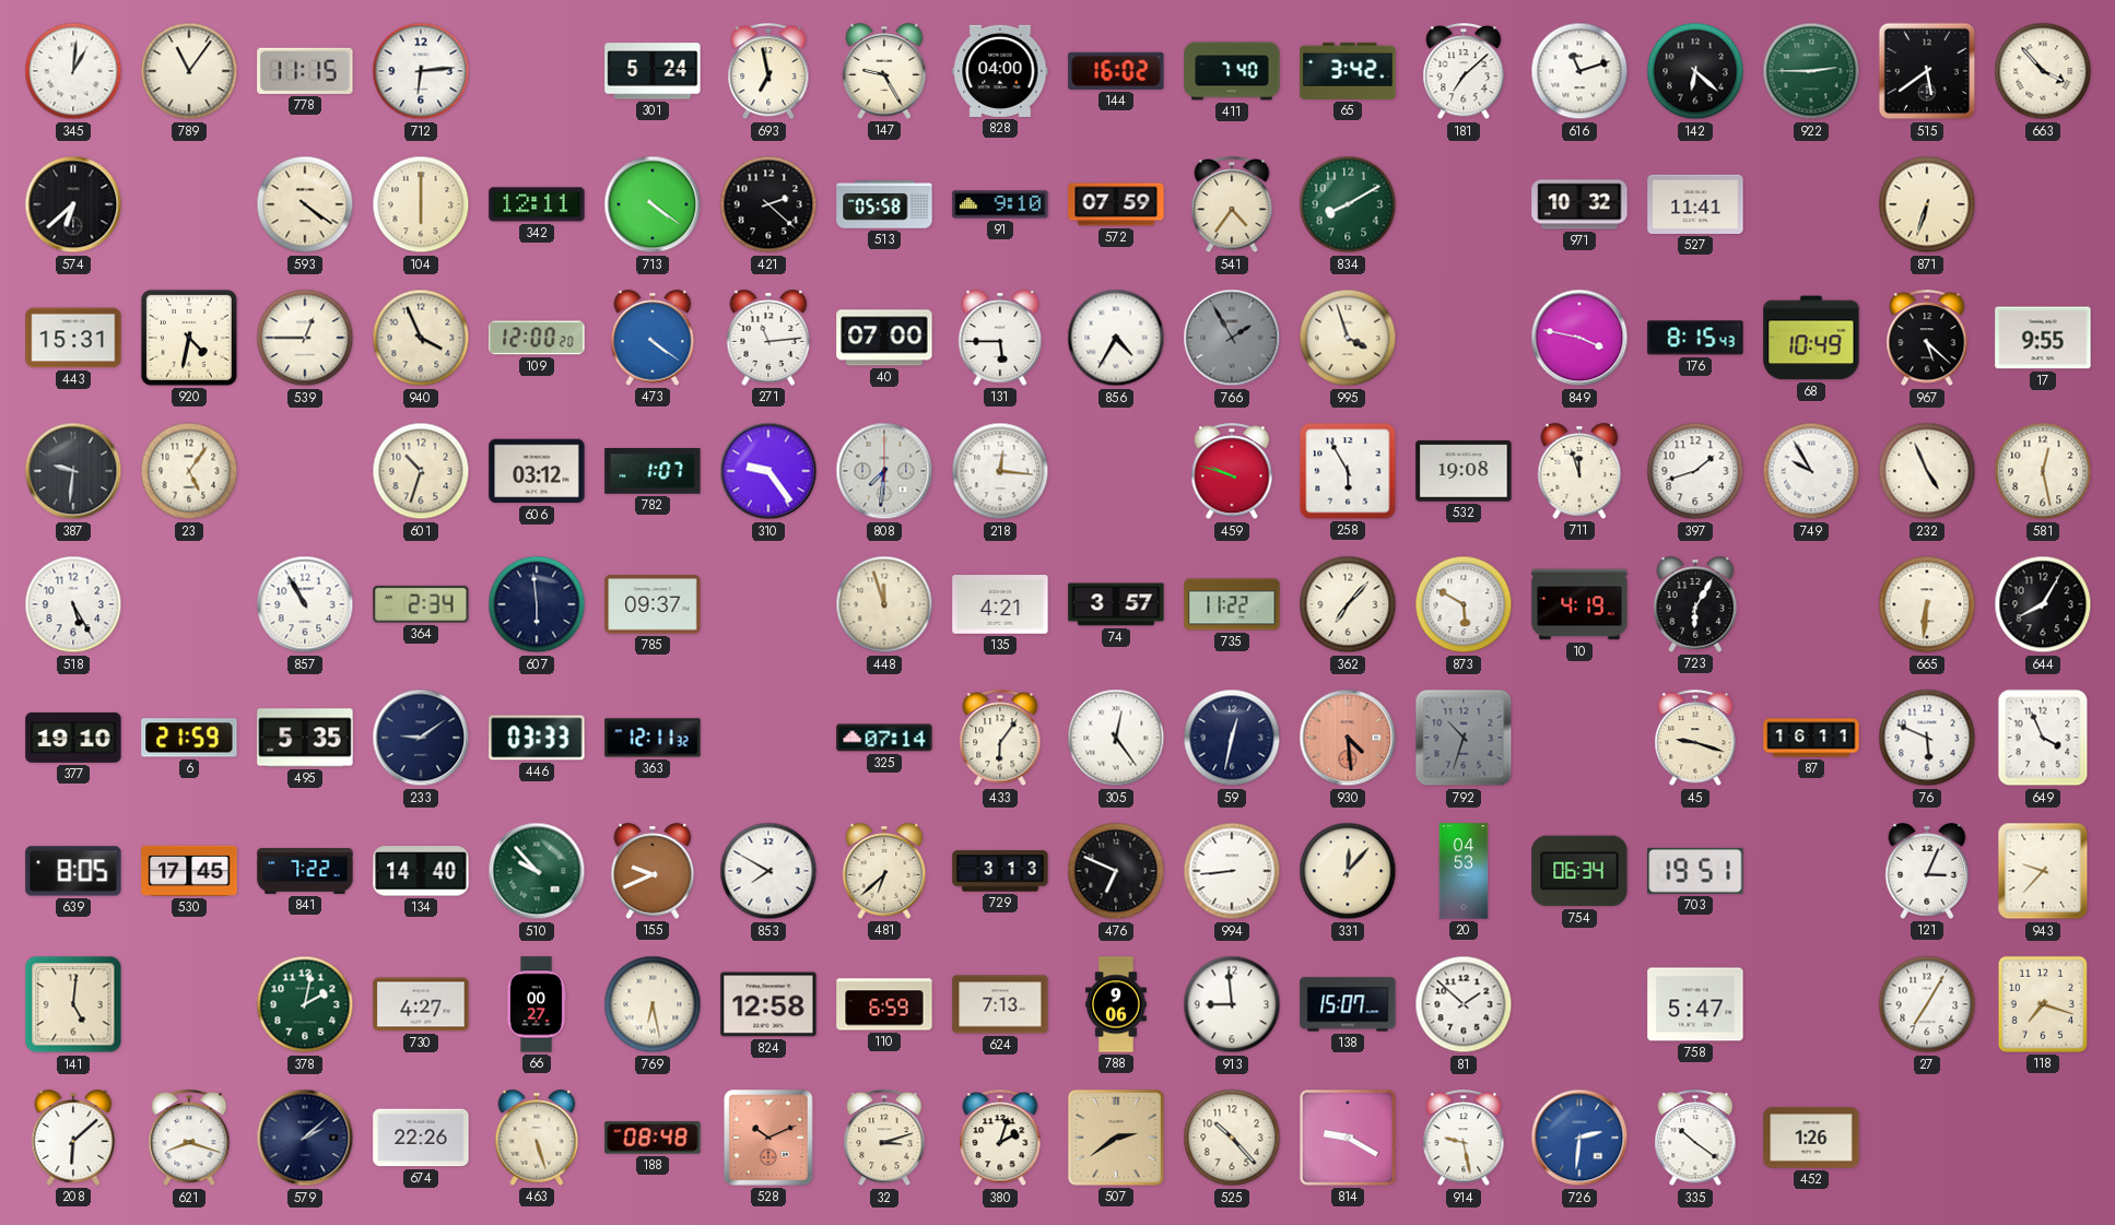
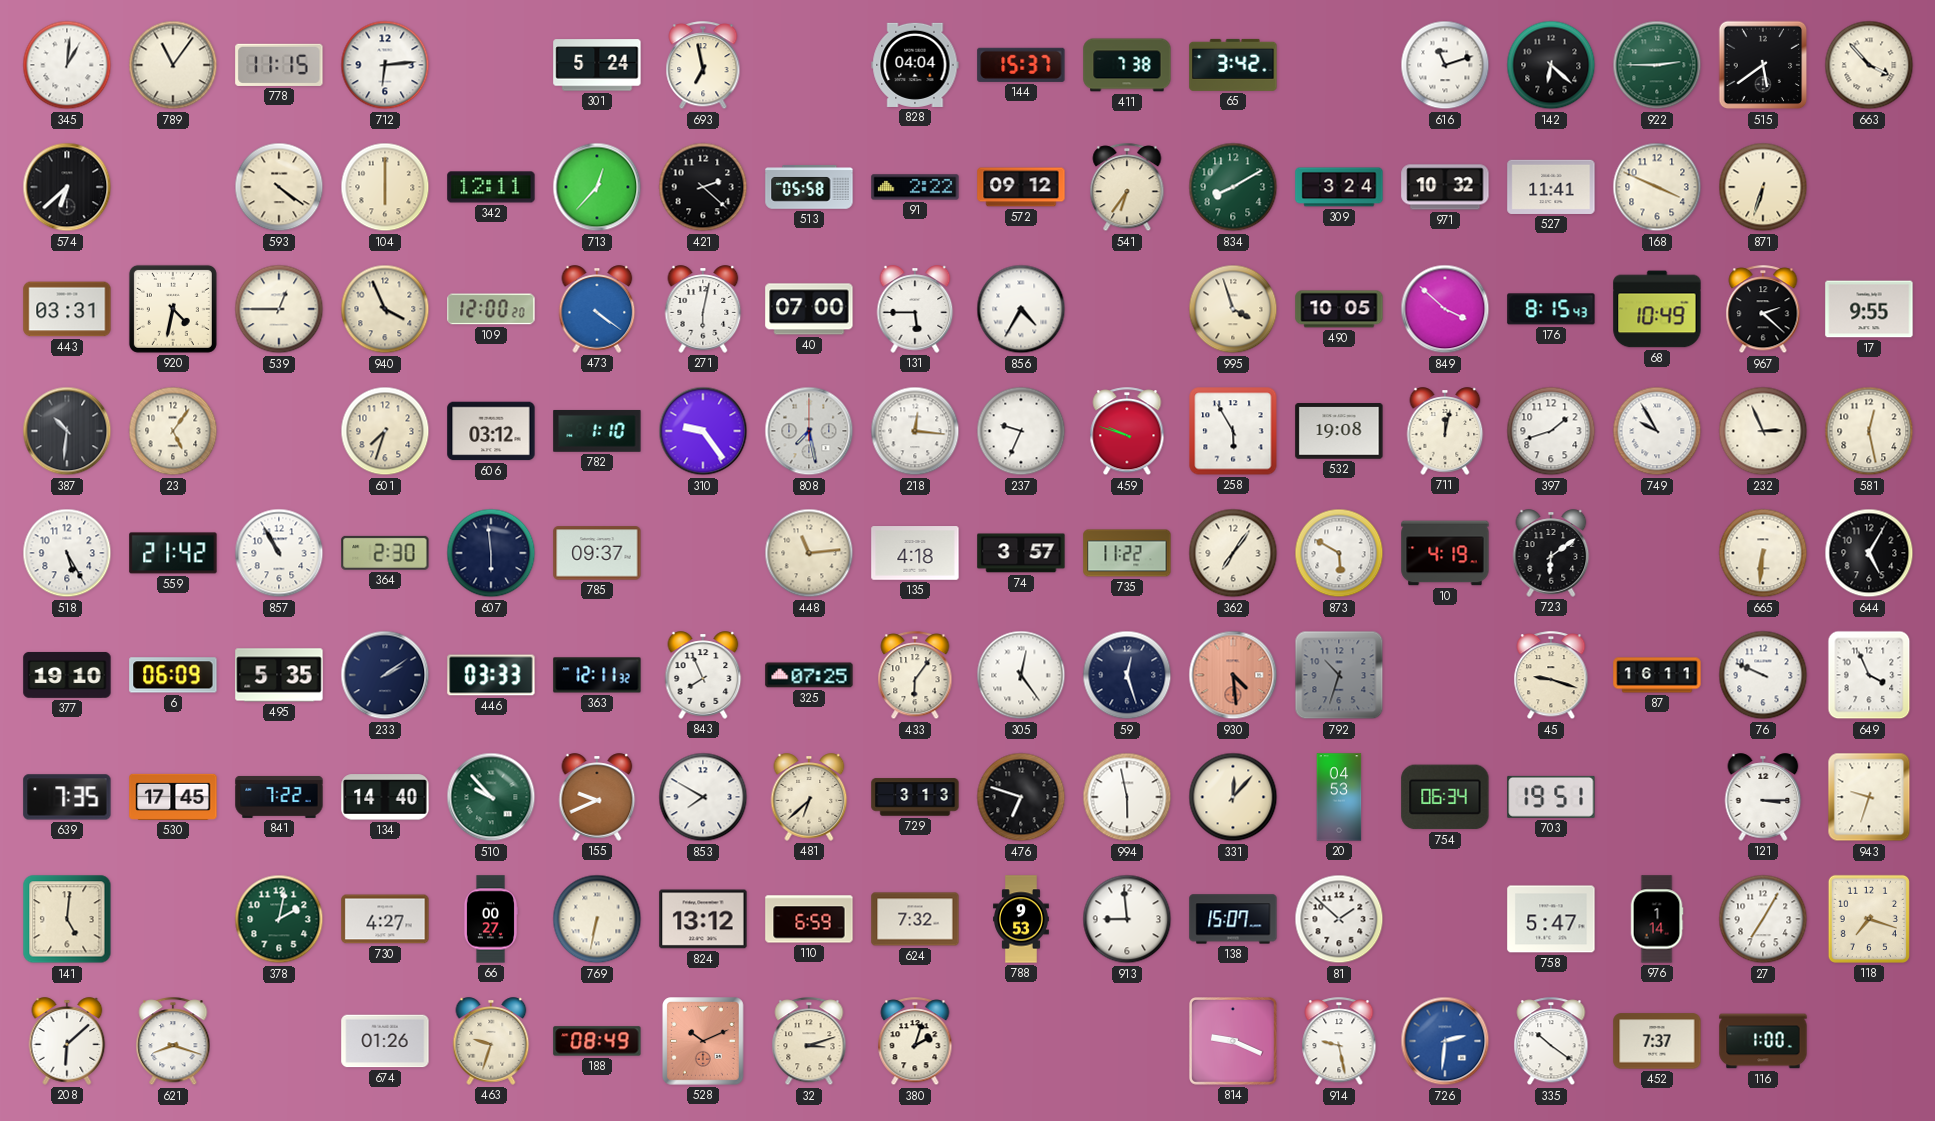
147: 9:25 -> none
828: 04:00 -> 04:04
144: 16:02 -> 15:37
411: 7:40 -> 7:38
181: 7:08 -> none
713: 4:21 -> 12:37
91: 9:10 -> 2:22
572: 07:59 -> 09:12
541: 4:36 -> 6:36
309: none -> 3:24
168: none -> 3:49
443: 15:31 -> 03:31
271: 11:14 -> 6:02
766: 1:55 -> none
490: none -> 10:05
849: 3:47 -> 3:52
967: 5:22 -> 2:22
387: 9:31 -> 10:31
601: 10:33 -> 7:33
782: 1:07 -> 1:10
808: 7:31 -> 7:28
237: none -> 9:34
711: 11:57 -> 12:02
232: 4:56 -> 2:56
559: none -> 21:42
364: 2:34 -> 2:30
448: 11:57 -> 11:14
135: 4:21 -> 4:18
362: 7:07 -> 7:06
723: 6:05 -> 6:09
644: 8:05 -> 5:05
6: 21:59 -> 06:09
233: 9:09 -> 2:09
843: none -> 7:56
325: 07:14 -> 07:25
59: 12:32 -> 12:27
76: 5:49 -> 9:49
639: 8:05 -> 7:35
476: 6:49 -> 6:48
994: 8:44 -> 5:58
121: 3:04 -> 3:15
943: 9:37 -> 9:33
769: 6:28 -> 6:32
824: 12:58 -> 13:12
624: 7:13 -> 7:32
788: 9:06 -> 9:53
976: none -> 1:14
579: 2:08 -> none
674: 22:26 -> 01:26
463: 5:27 -> 9:33
188: 08:48 -> 08:49
507: 2:39 -> none
525: 10:23 -> none
814: 9:20 -> 9:19
452: 1:26 -> 7:37
116: none -> 1:00
